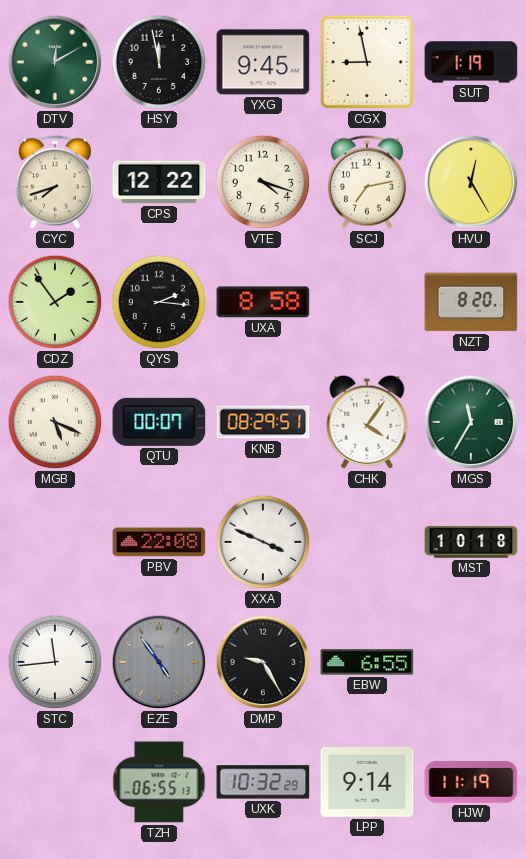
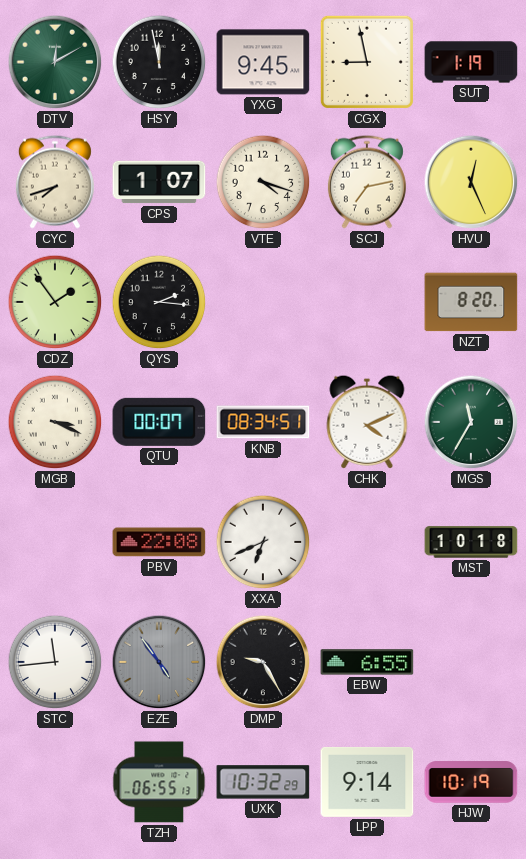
CPS: 12:22 -> 1:07
HVU: 12:25 -> 12:26
UXA: 8:58 -> none
MGB: 5:19 -> 3:19
KNB: 08:29 -> 08:34
CHK: 4:06 -> 4:11
XXA: 3:49 -> 6:41
HJW: 11:19 -> 10:19
